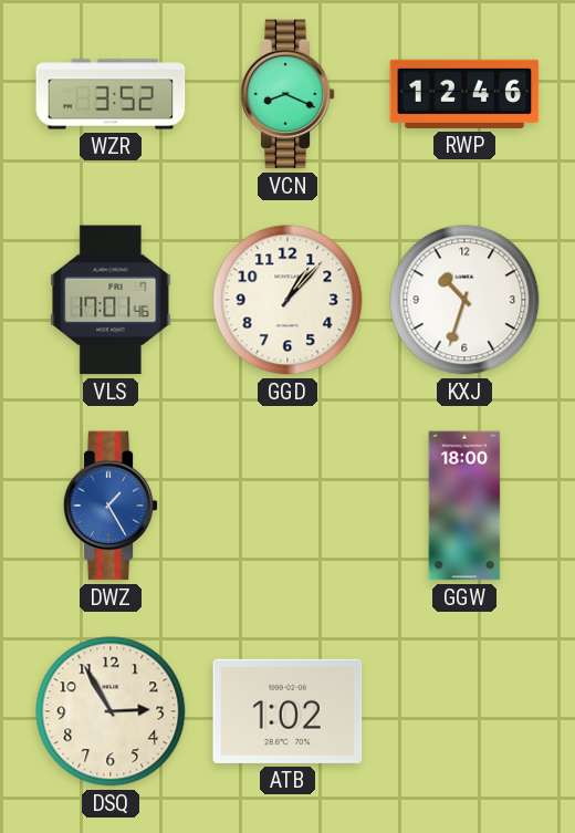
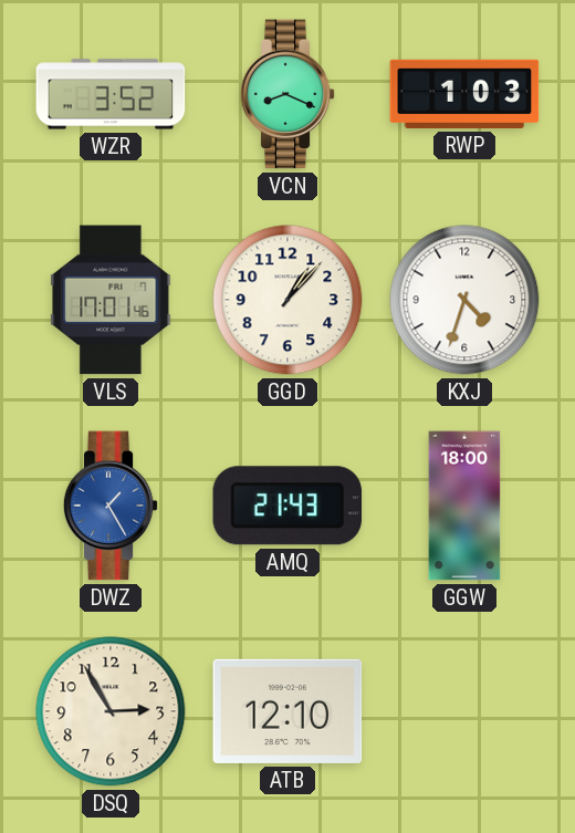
RWP: 12:46 -> 1:03
KXJ: 10:33 -> 4:33
AMQ: none -> 21:43
ATB: 1:02 -> 12:10
